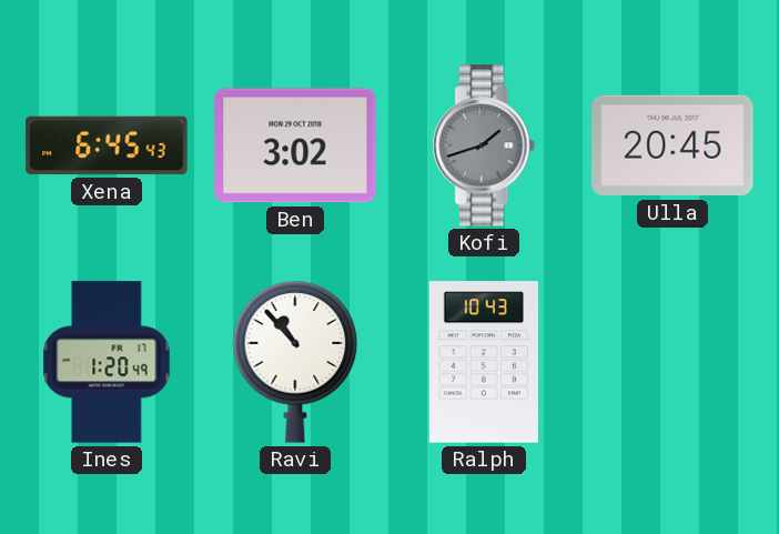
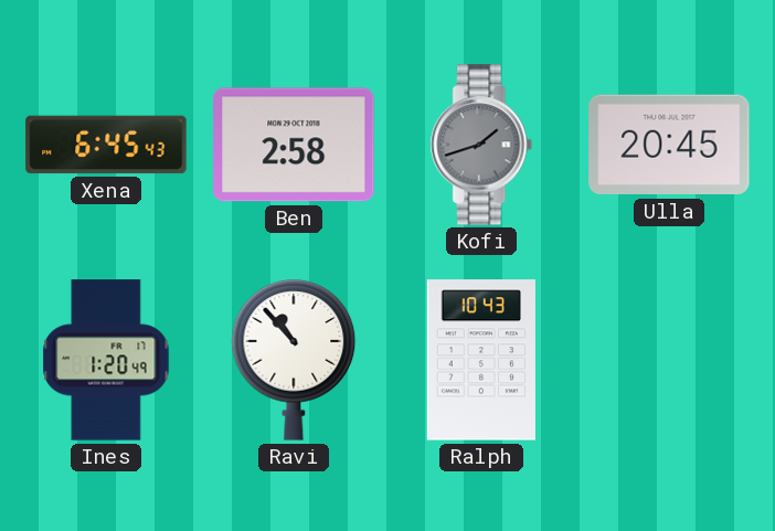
Ben: 3:02 -> 2:58
